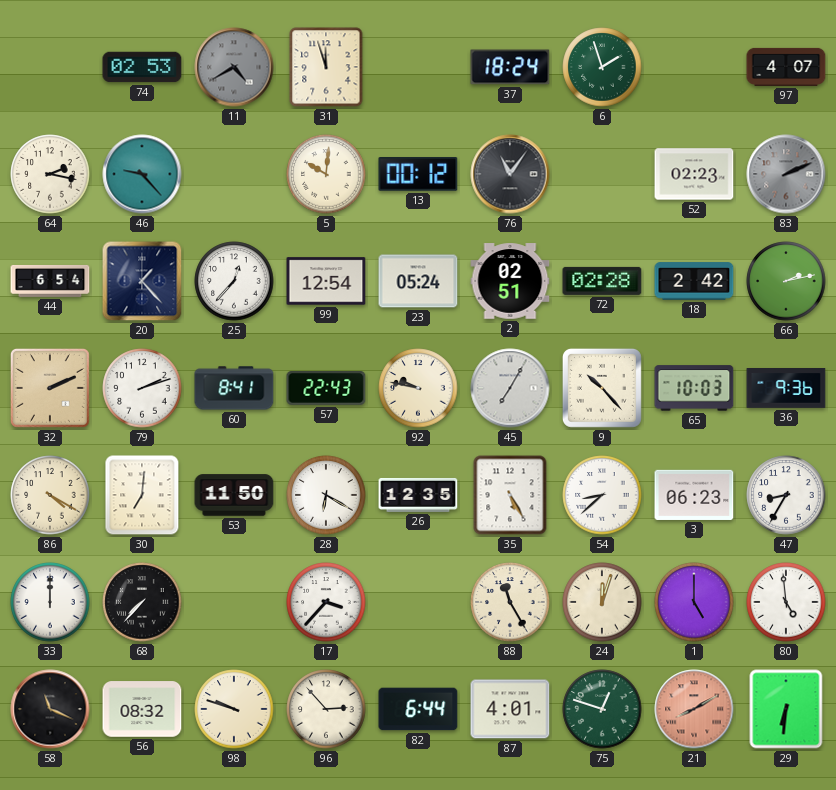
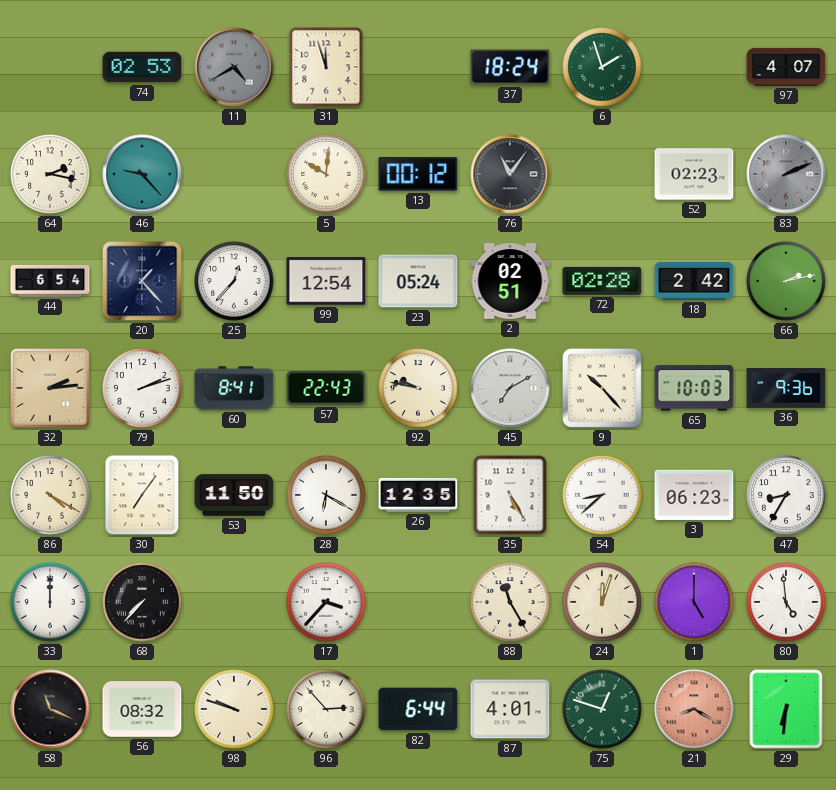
32: 2:11 -> 2:14
45: 7:05 -> 7:10
30: 7:01 -> 7:06
21: 8:10 -> 8:20
